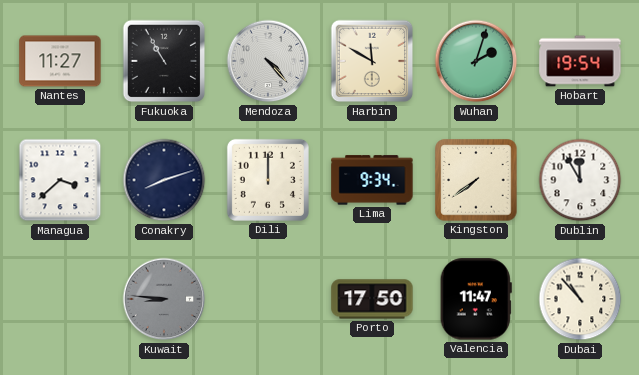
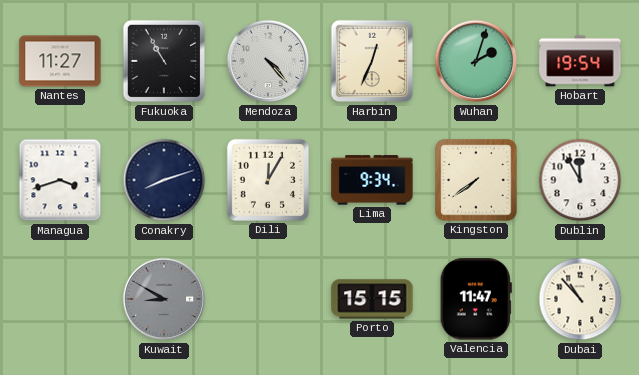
Harbin: 11:50 -> 12:34
Managua: 3:38 -> 3:42
Dili: 12:00 -> 12:05
Kuwait: 8:46 -> 8:50
Porto: 17:50 -> 15:15
